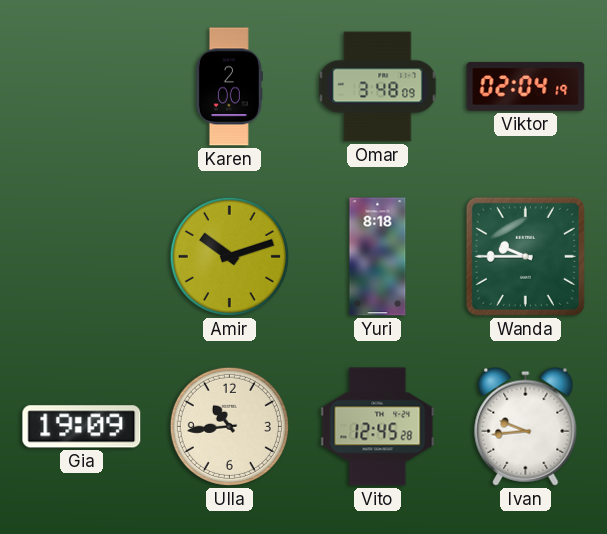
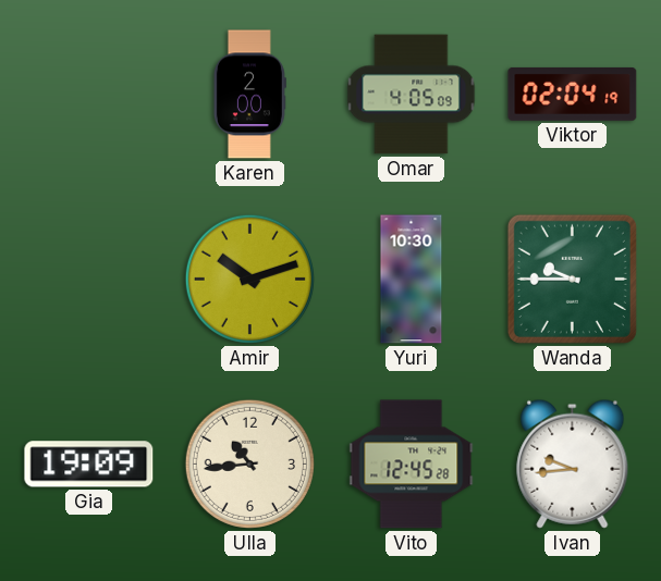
Omar: 3:48 -> 4:05
Yuri: 8:18 -> 10:30
